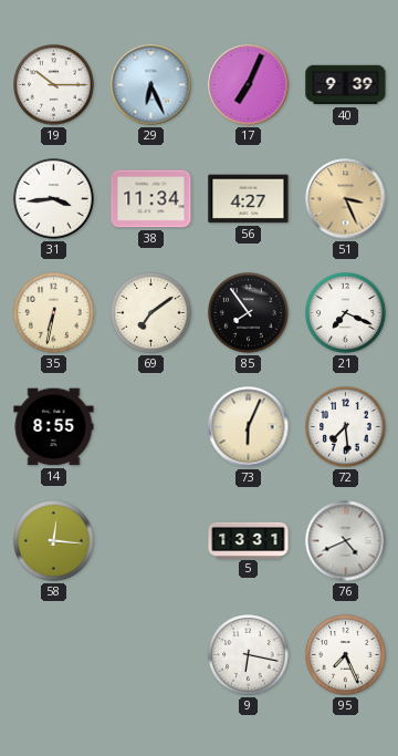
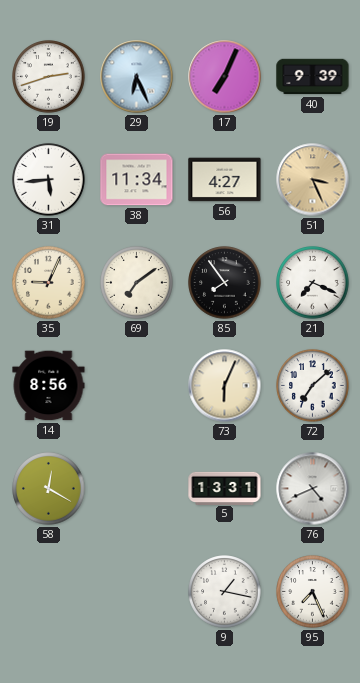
19: 10:15 -> 2:42
31: 3:44 -> 5:44
35: 6:32 -> 9:04
14: 8:55 -> 8:56
72: 7:29 -> 7:08
58: 12:16 -> 12:20
9: 6:17 -> 1:17
